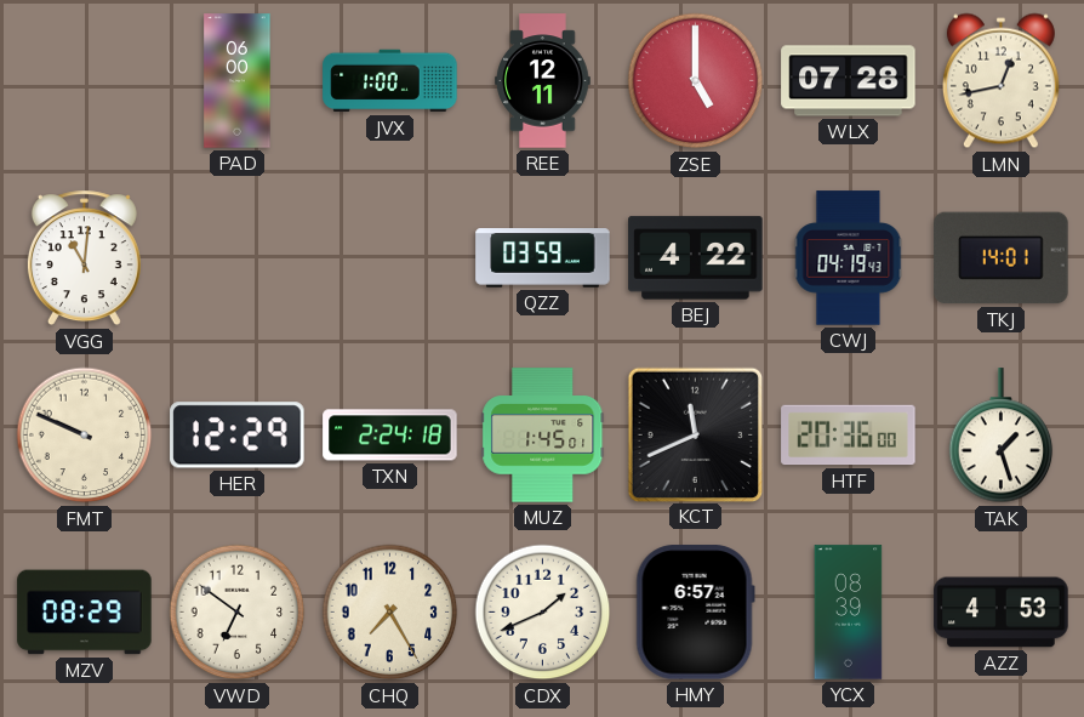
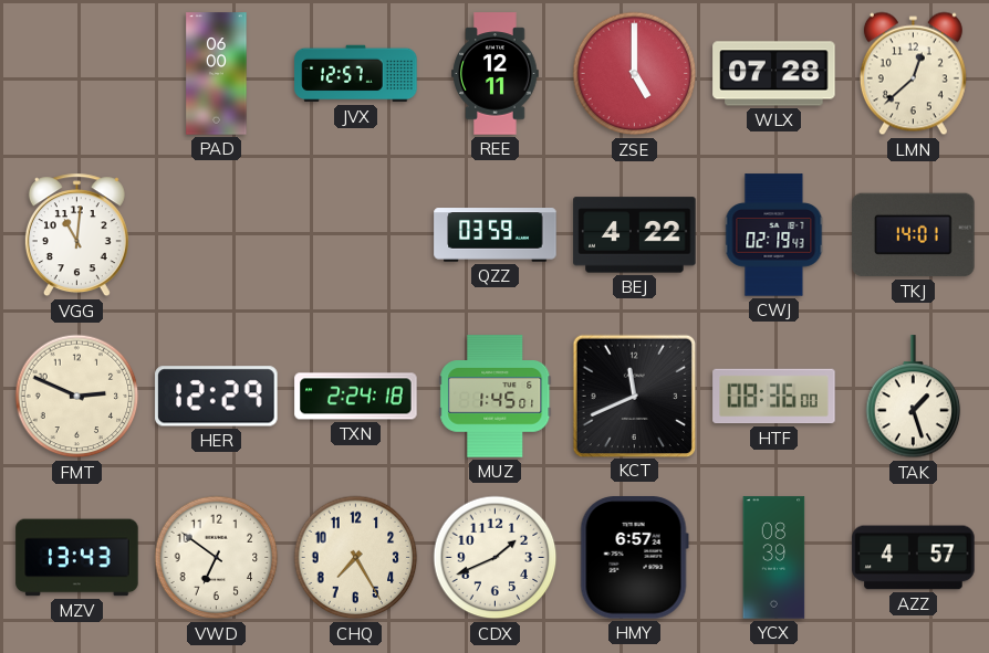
JVX: 1:00 -> 12:57
LMN: 12:43 -> 12:38
CWJ: 04:19 -> 02:19
FMT: 9:49 -> 2:49
HTF: 20:36 -> 08:36
MZV: 08:29 -> 13:43
AZZ: 4:53 -> 4:57
